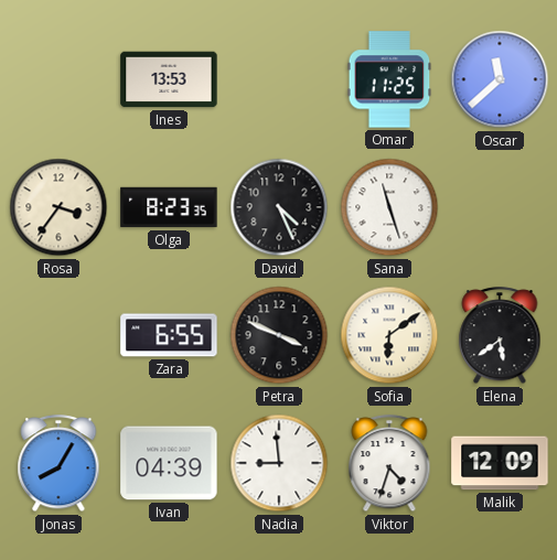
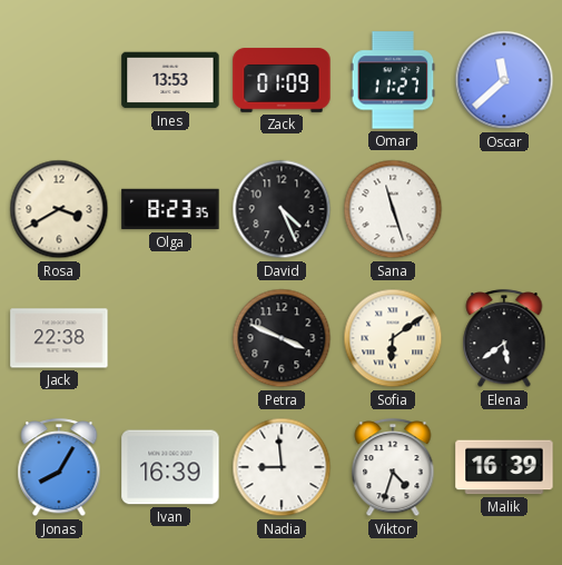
Zack: none -> 01:09
Omar: 11:25 -> 11:27
Rosa: 3:36 -> 3:40
Jack: none -> 22:38
Zara: 6:55 -> none
Ivan: 04:39 -> 16:39
Malik: 12:09 -> 16:39
